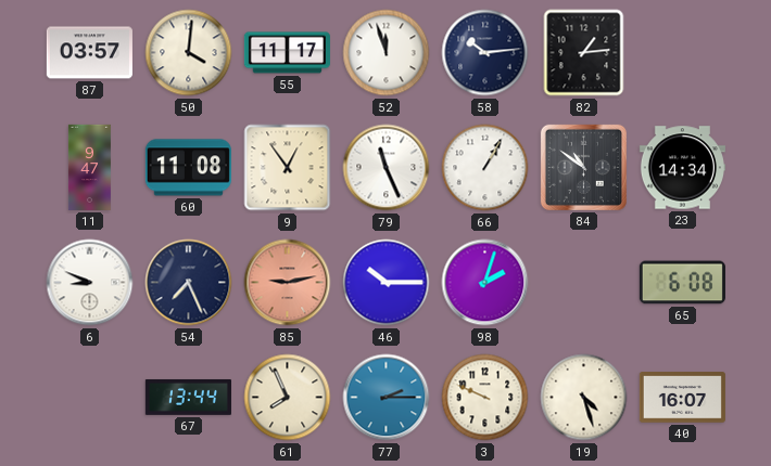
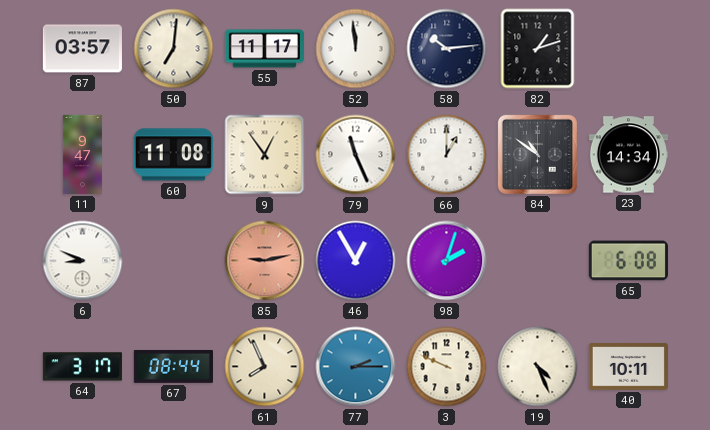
50: 4:01 -> 7:01
52: 11:57 -> 11:59
82: 1:14 -> 1:12
66: 1:05 -> 1:00
54: 7:26 -> none
46: 10:15 -> 12:55
64: none -> 3:17
67: 13:44 -> 08:44
19: 4:27 -> 4:26
40: 16:07 -> 10:11
